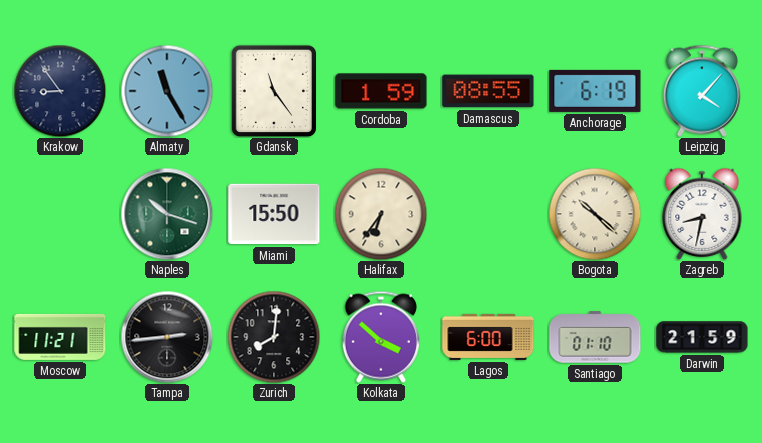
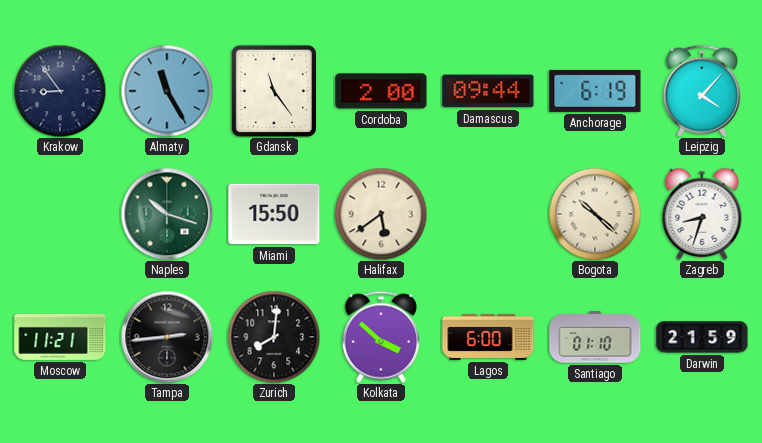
Cordoba: 1:59 -> 2:00
Damascus: 08:55 -> 09:44
Halifax: 6:36 -> 5:39
Zagreb: 8:32 -> 8:33
